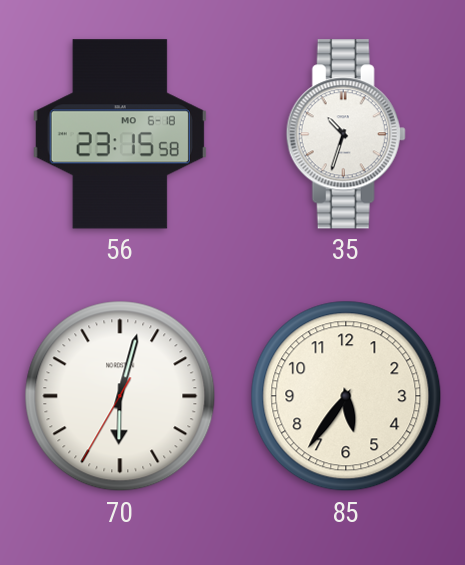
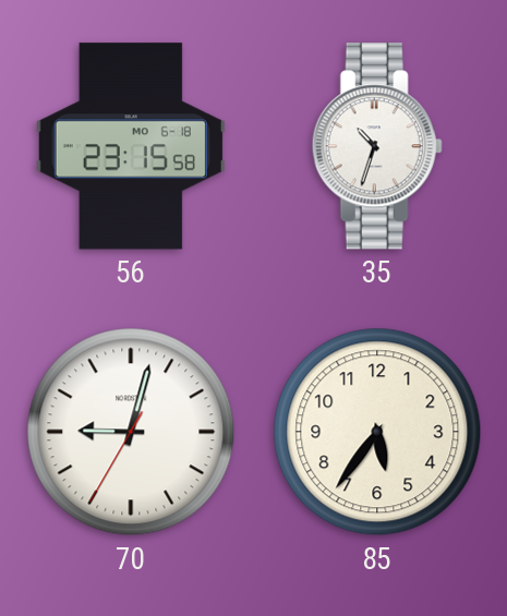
70: 6:02 -> 9:02
